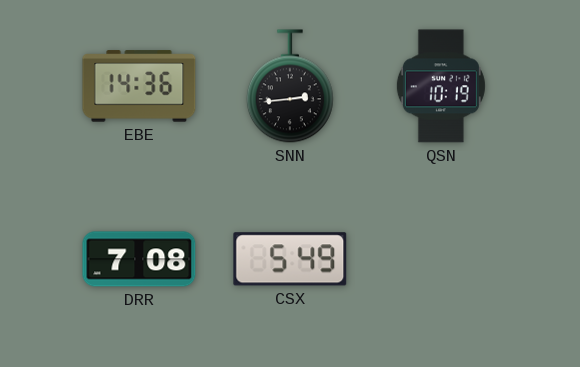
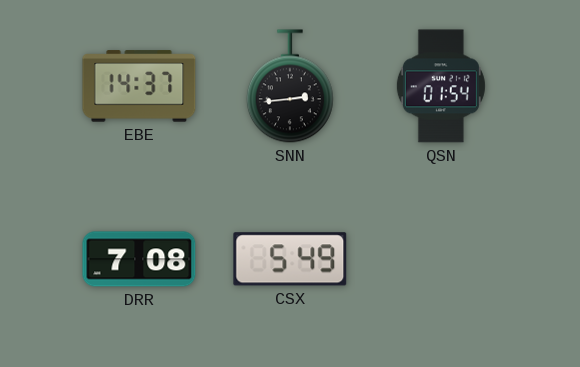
EBE: 14:36 -> 14:37
QSN: 10:19 -> 01:54
